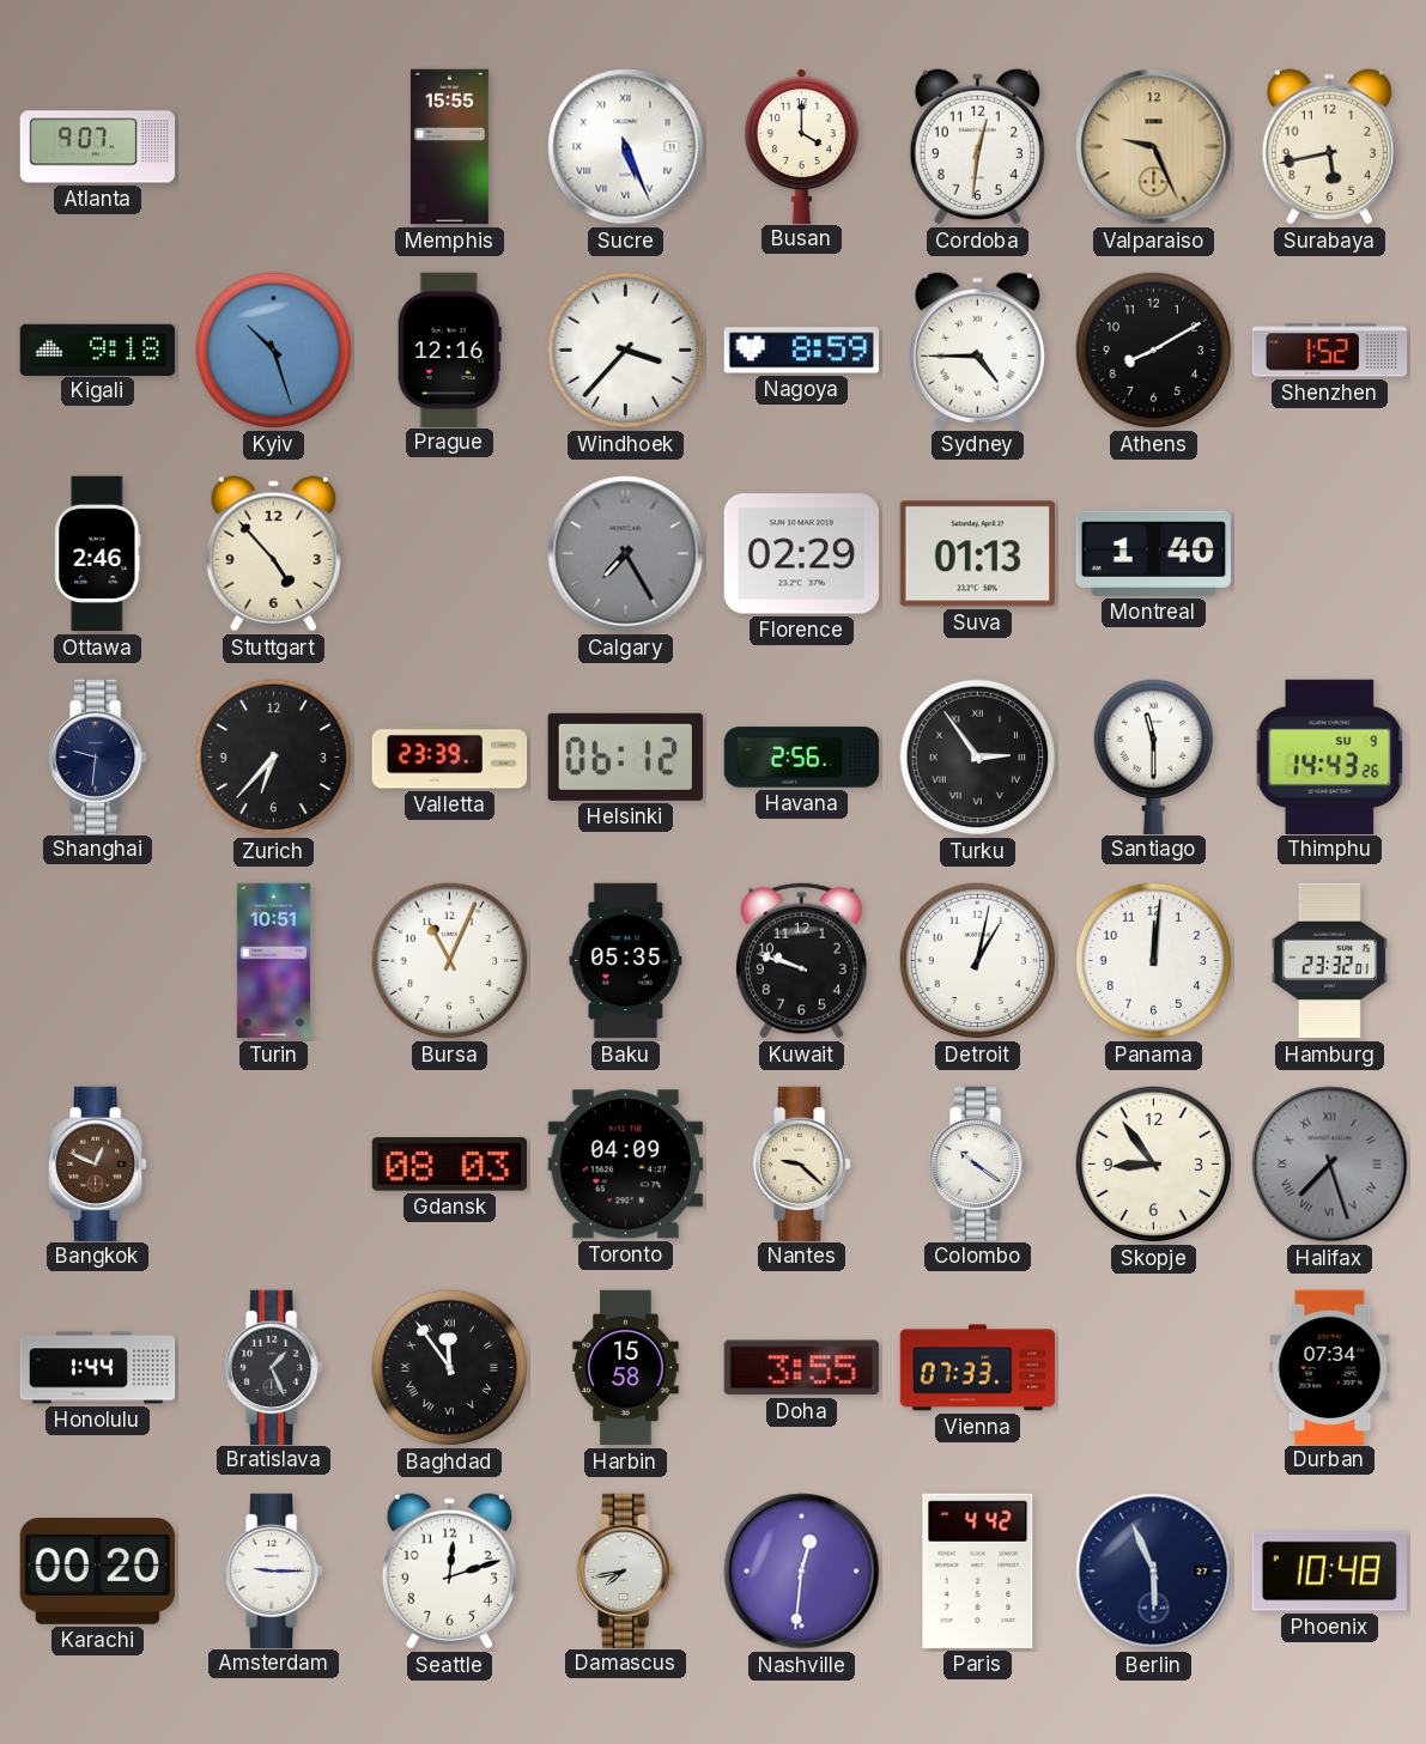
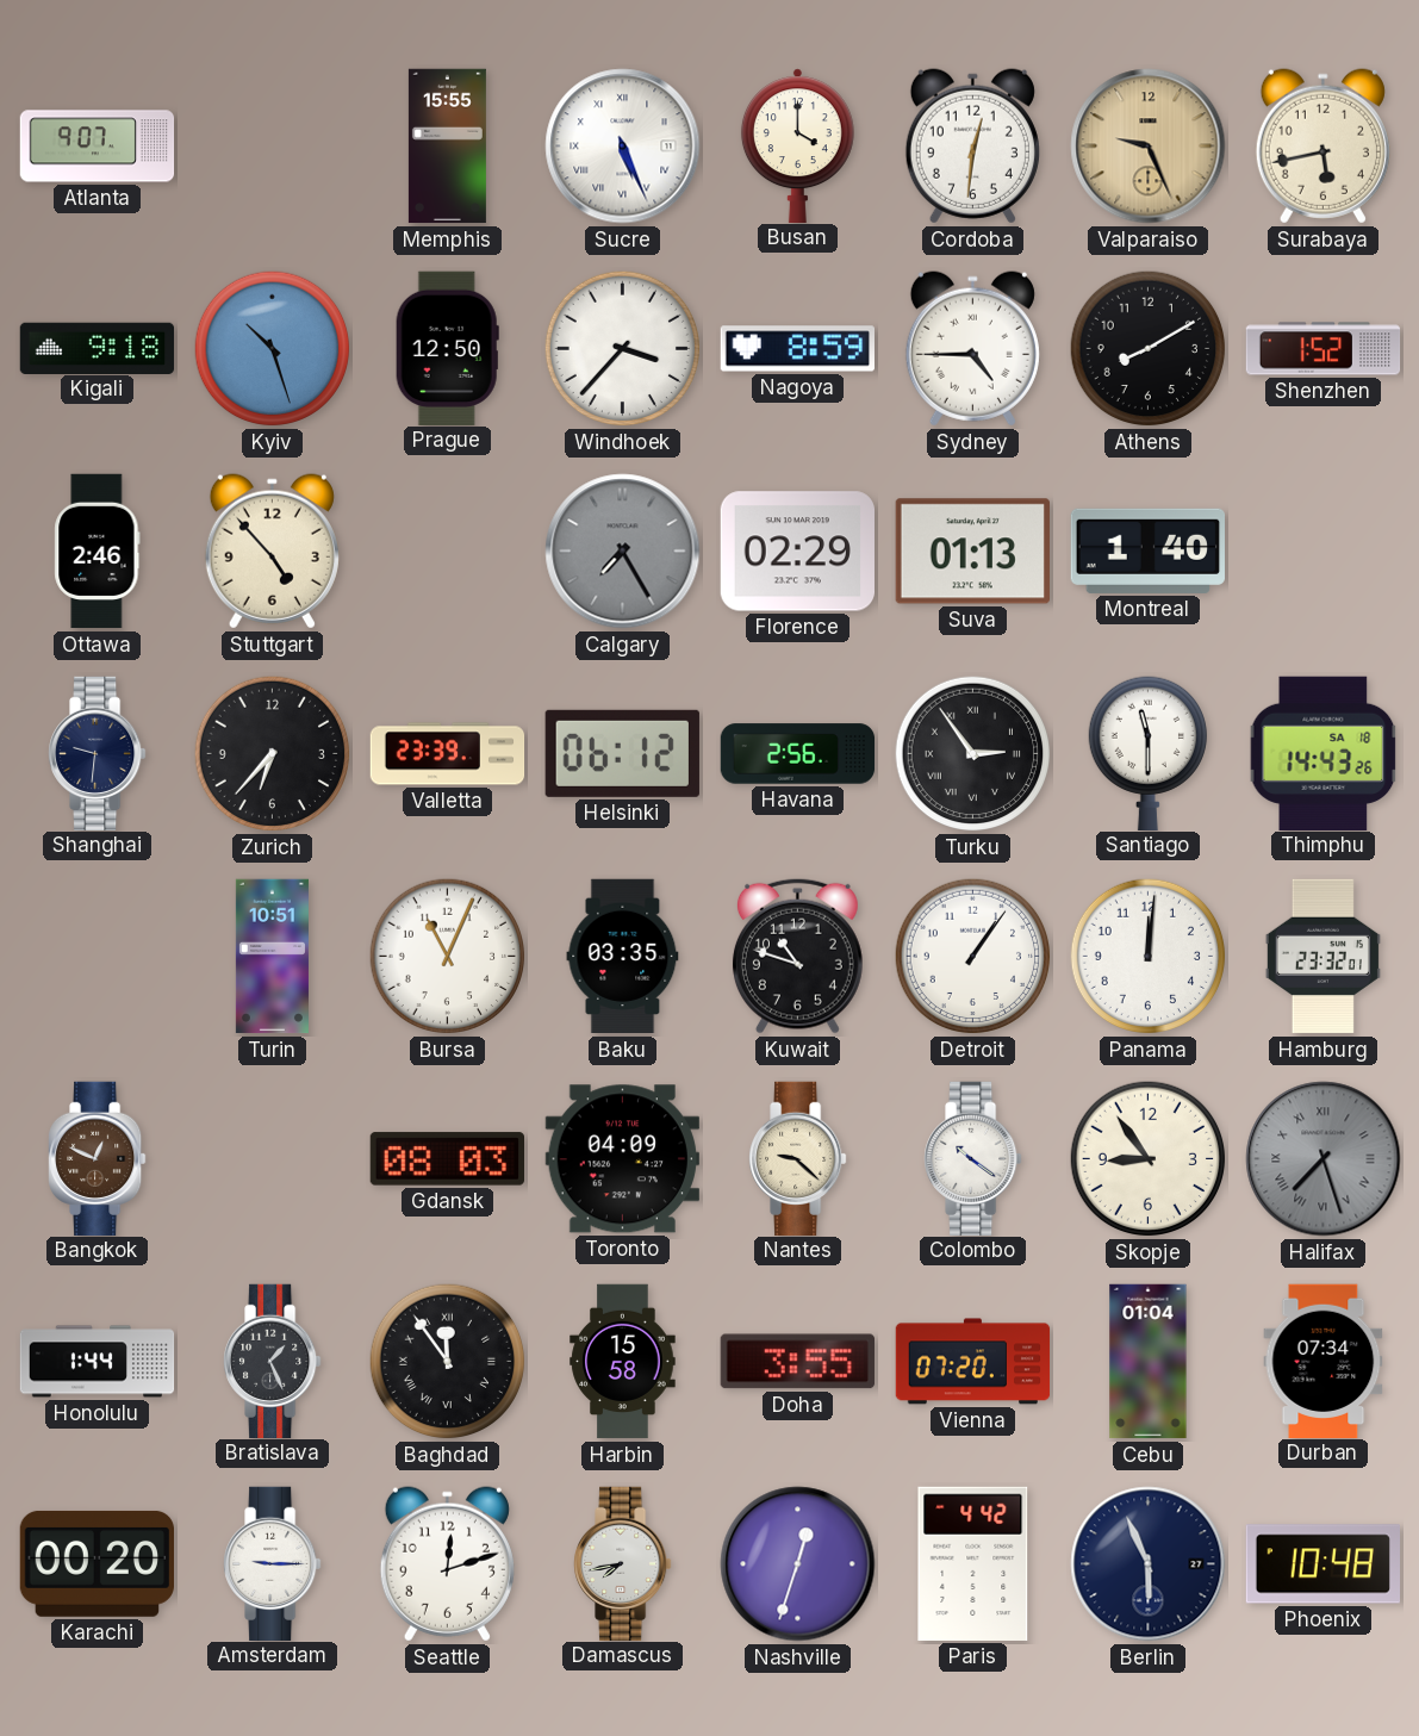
Prague: 12:16 -> 12:50
Thimphu date: SU 9 -> SA 18
Baku: 05:35 -> 03:35
Kuwait: 9:48 -> 10:48
Detroit: 1:02 -> 1:06
Vienna: 07:33 -> 07:20
Cebu: none -> 01:04
Nashville: 12:31 -> 12:33
